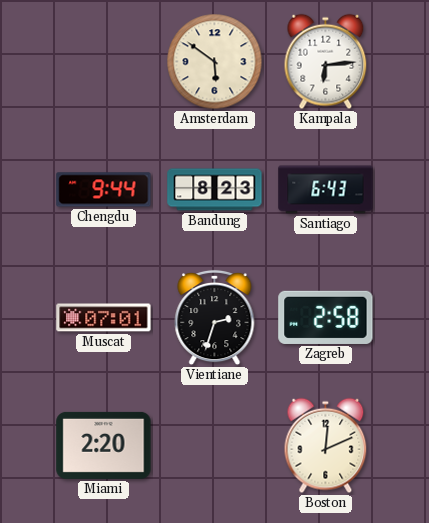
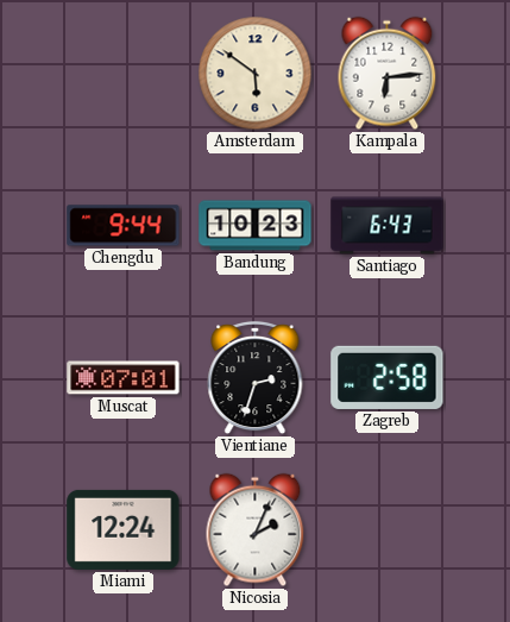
Bandung: 8:23 -> 10:23
Miami: 2:20 -> 12:24
Nicosia: none -> 2:04
Boston: 12:11 -> none
